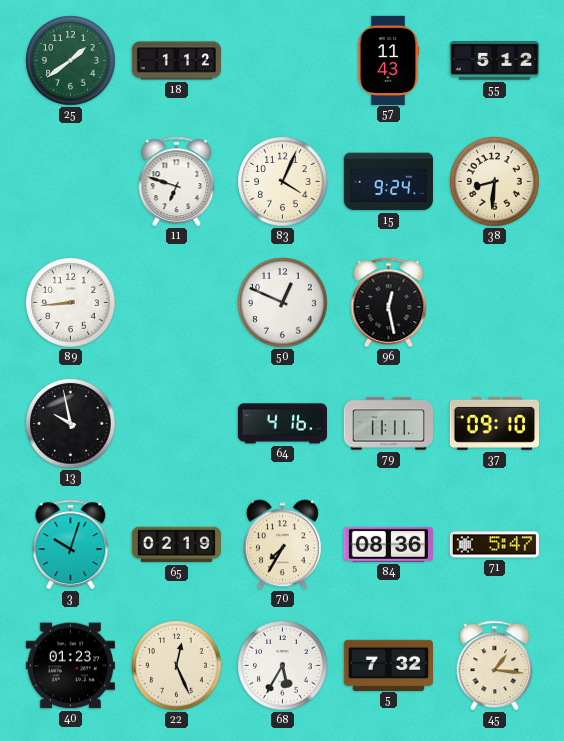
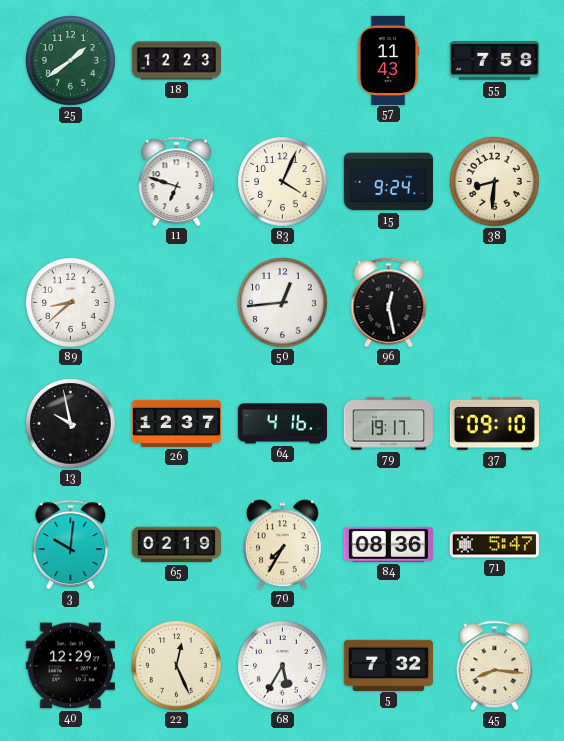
18: 1:12 -> 12:23
55: 5:12 -> 7:58
89: 8:44 -> 8:38
50: 12:49 -> 12:44
26: none -> 12:37
79: 11:11 -> 19:17
3: 10:03 -> 10:01
40: 01:23 -> 12:29
45: 1:16 -> 8:16
